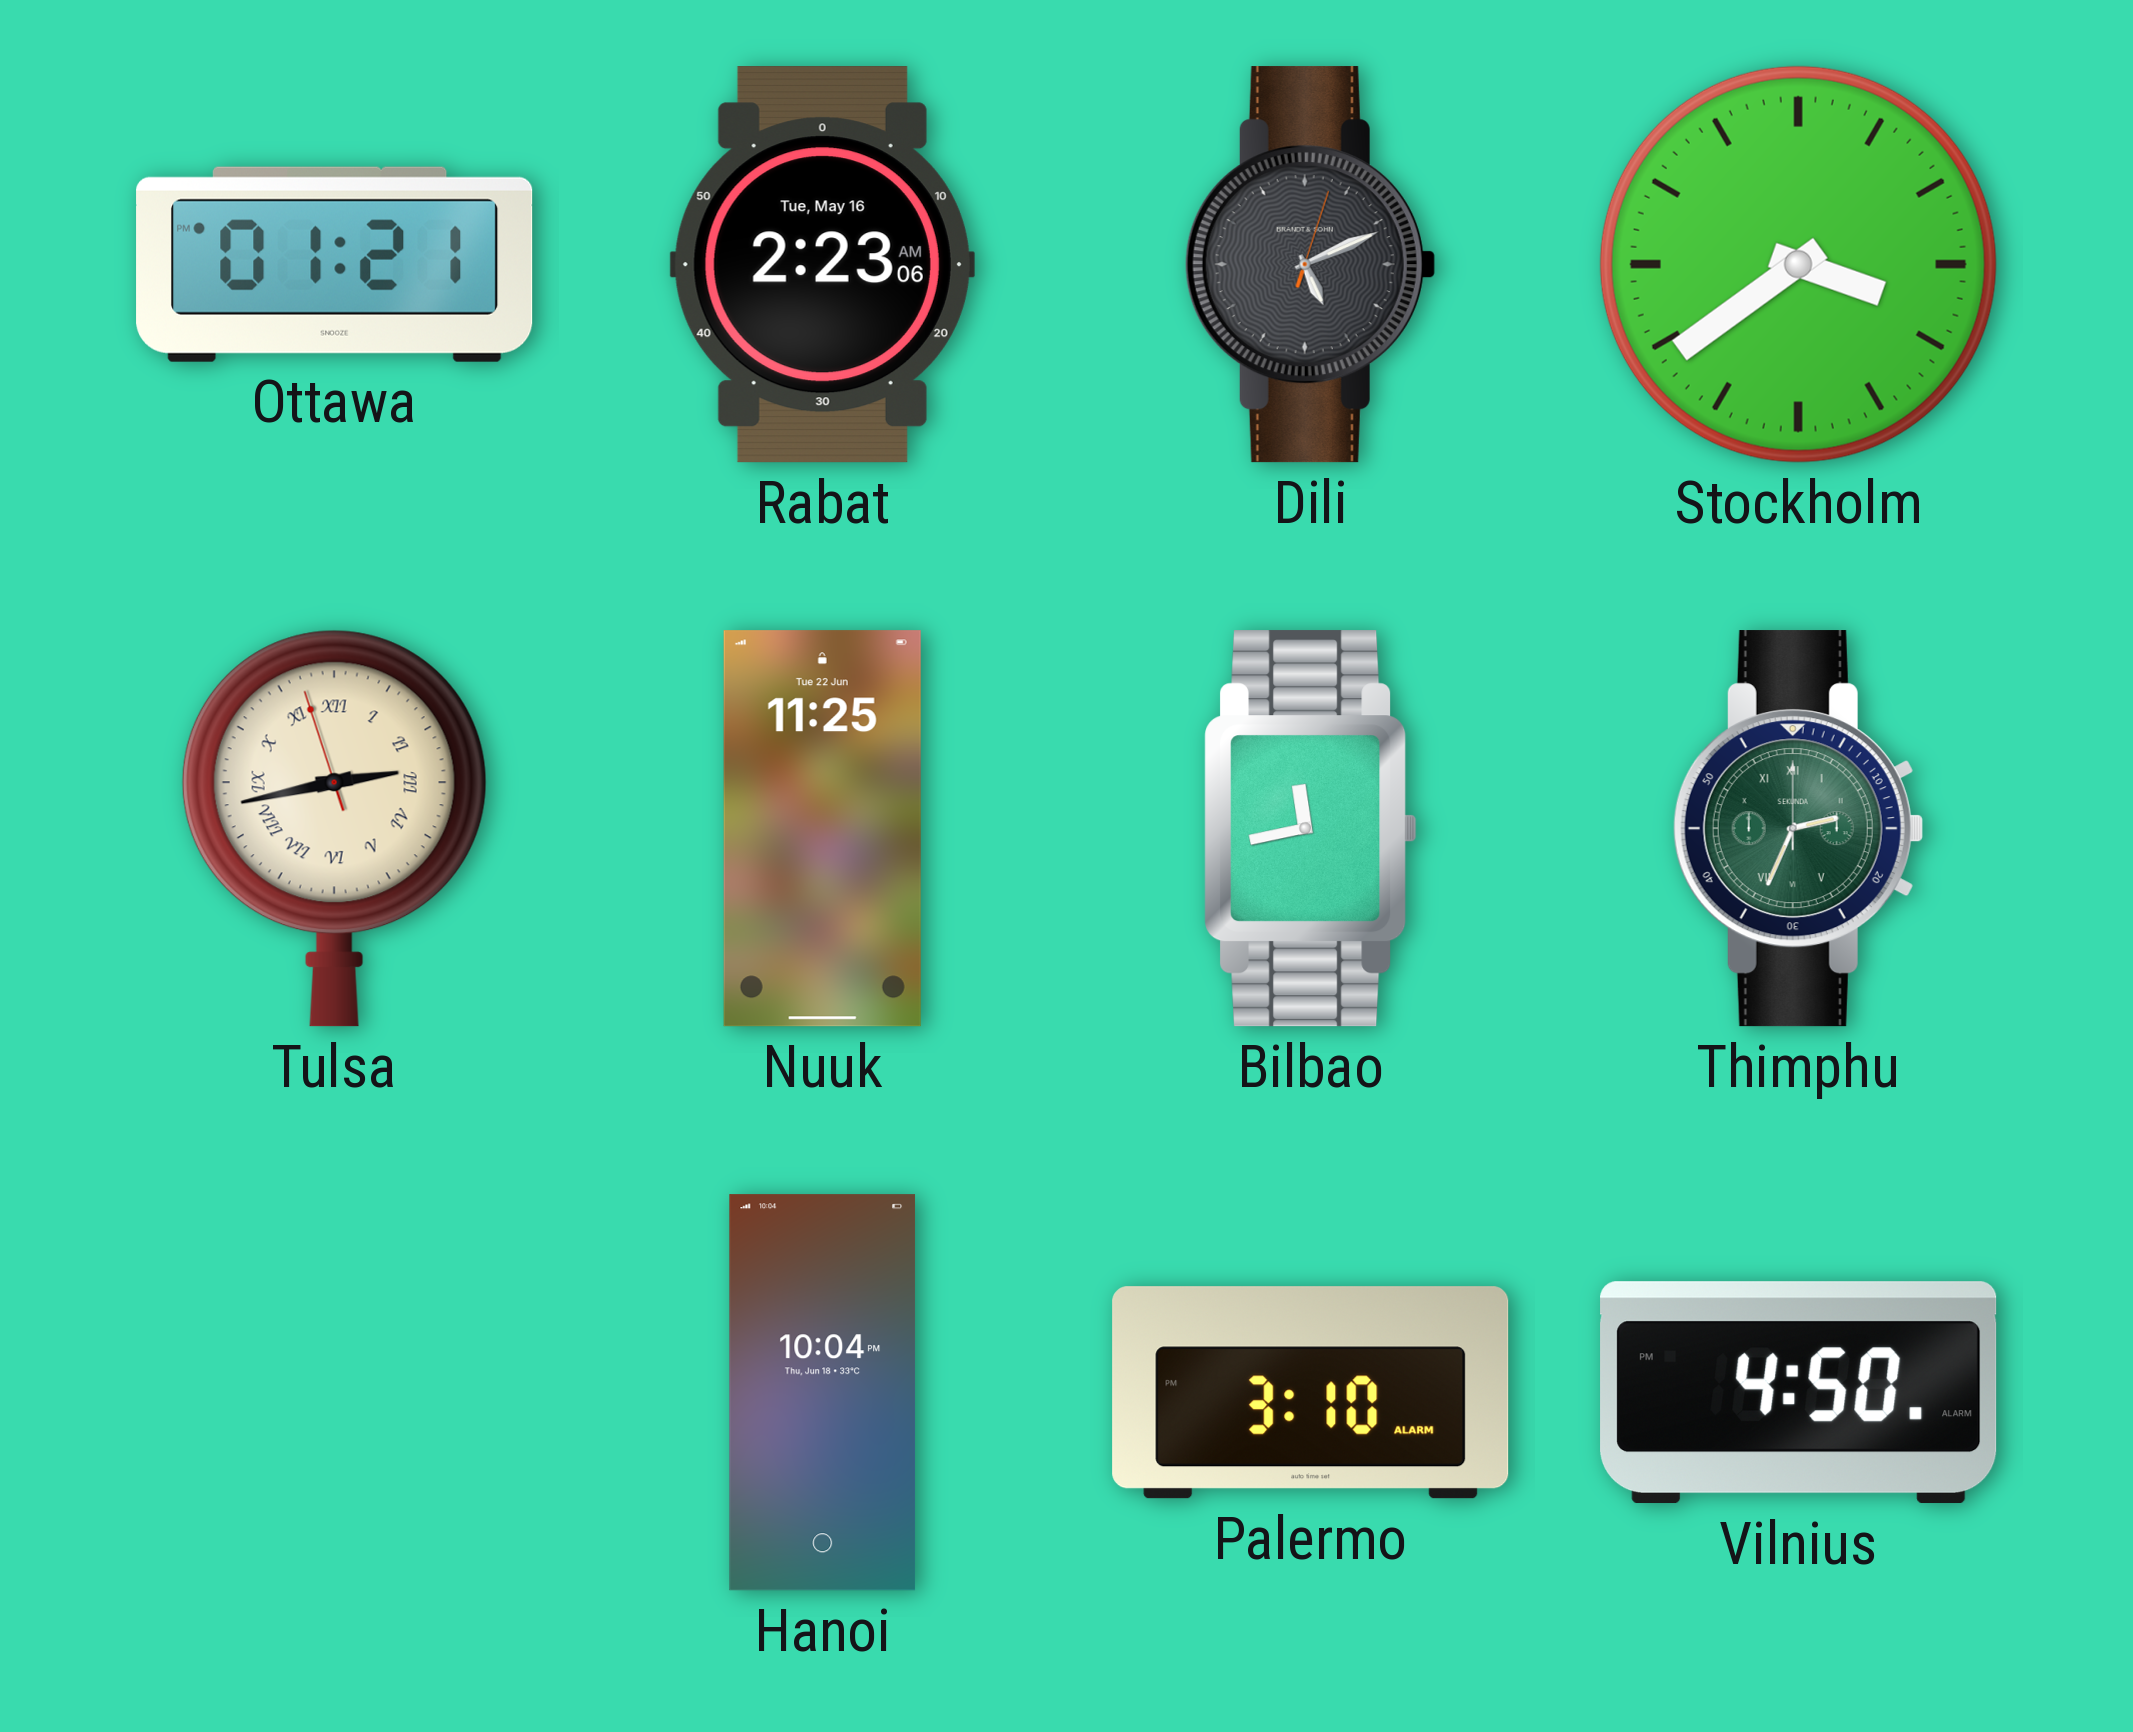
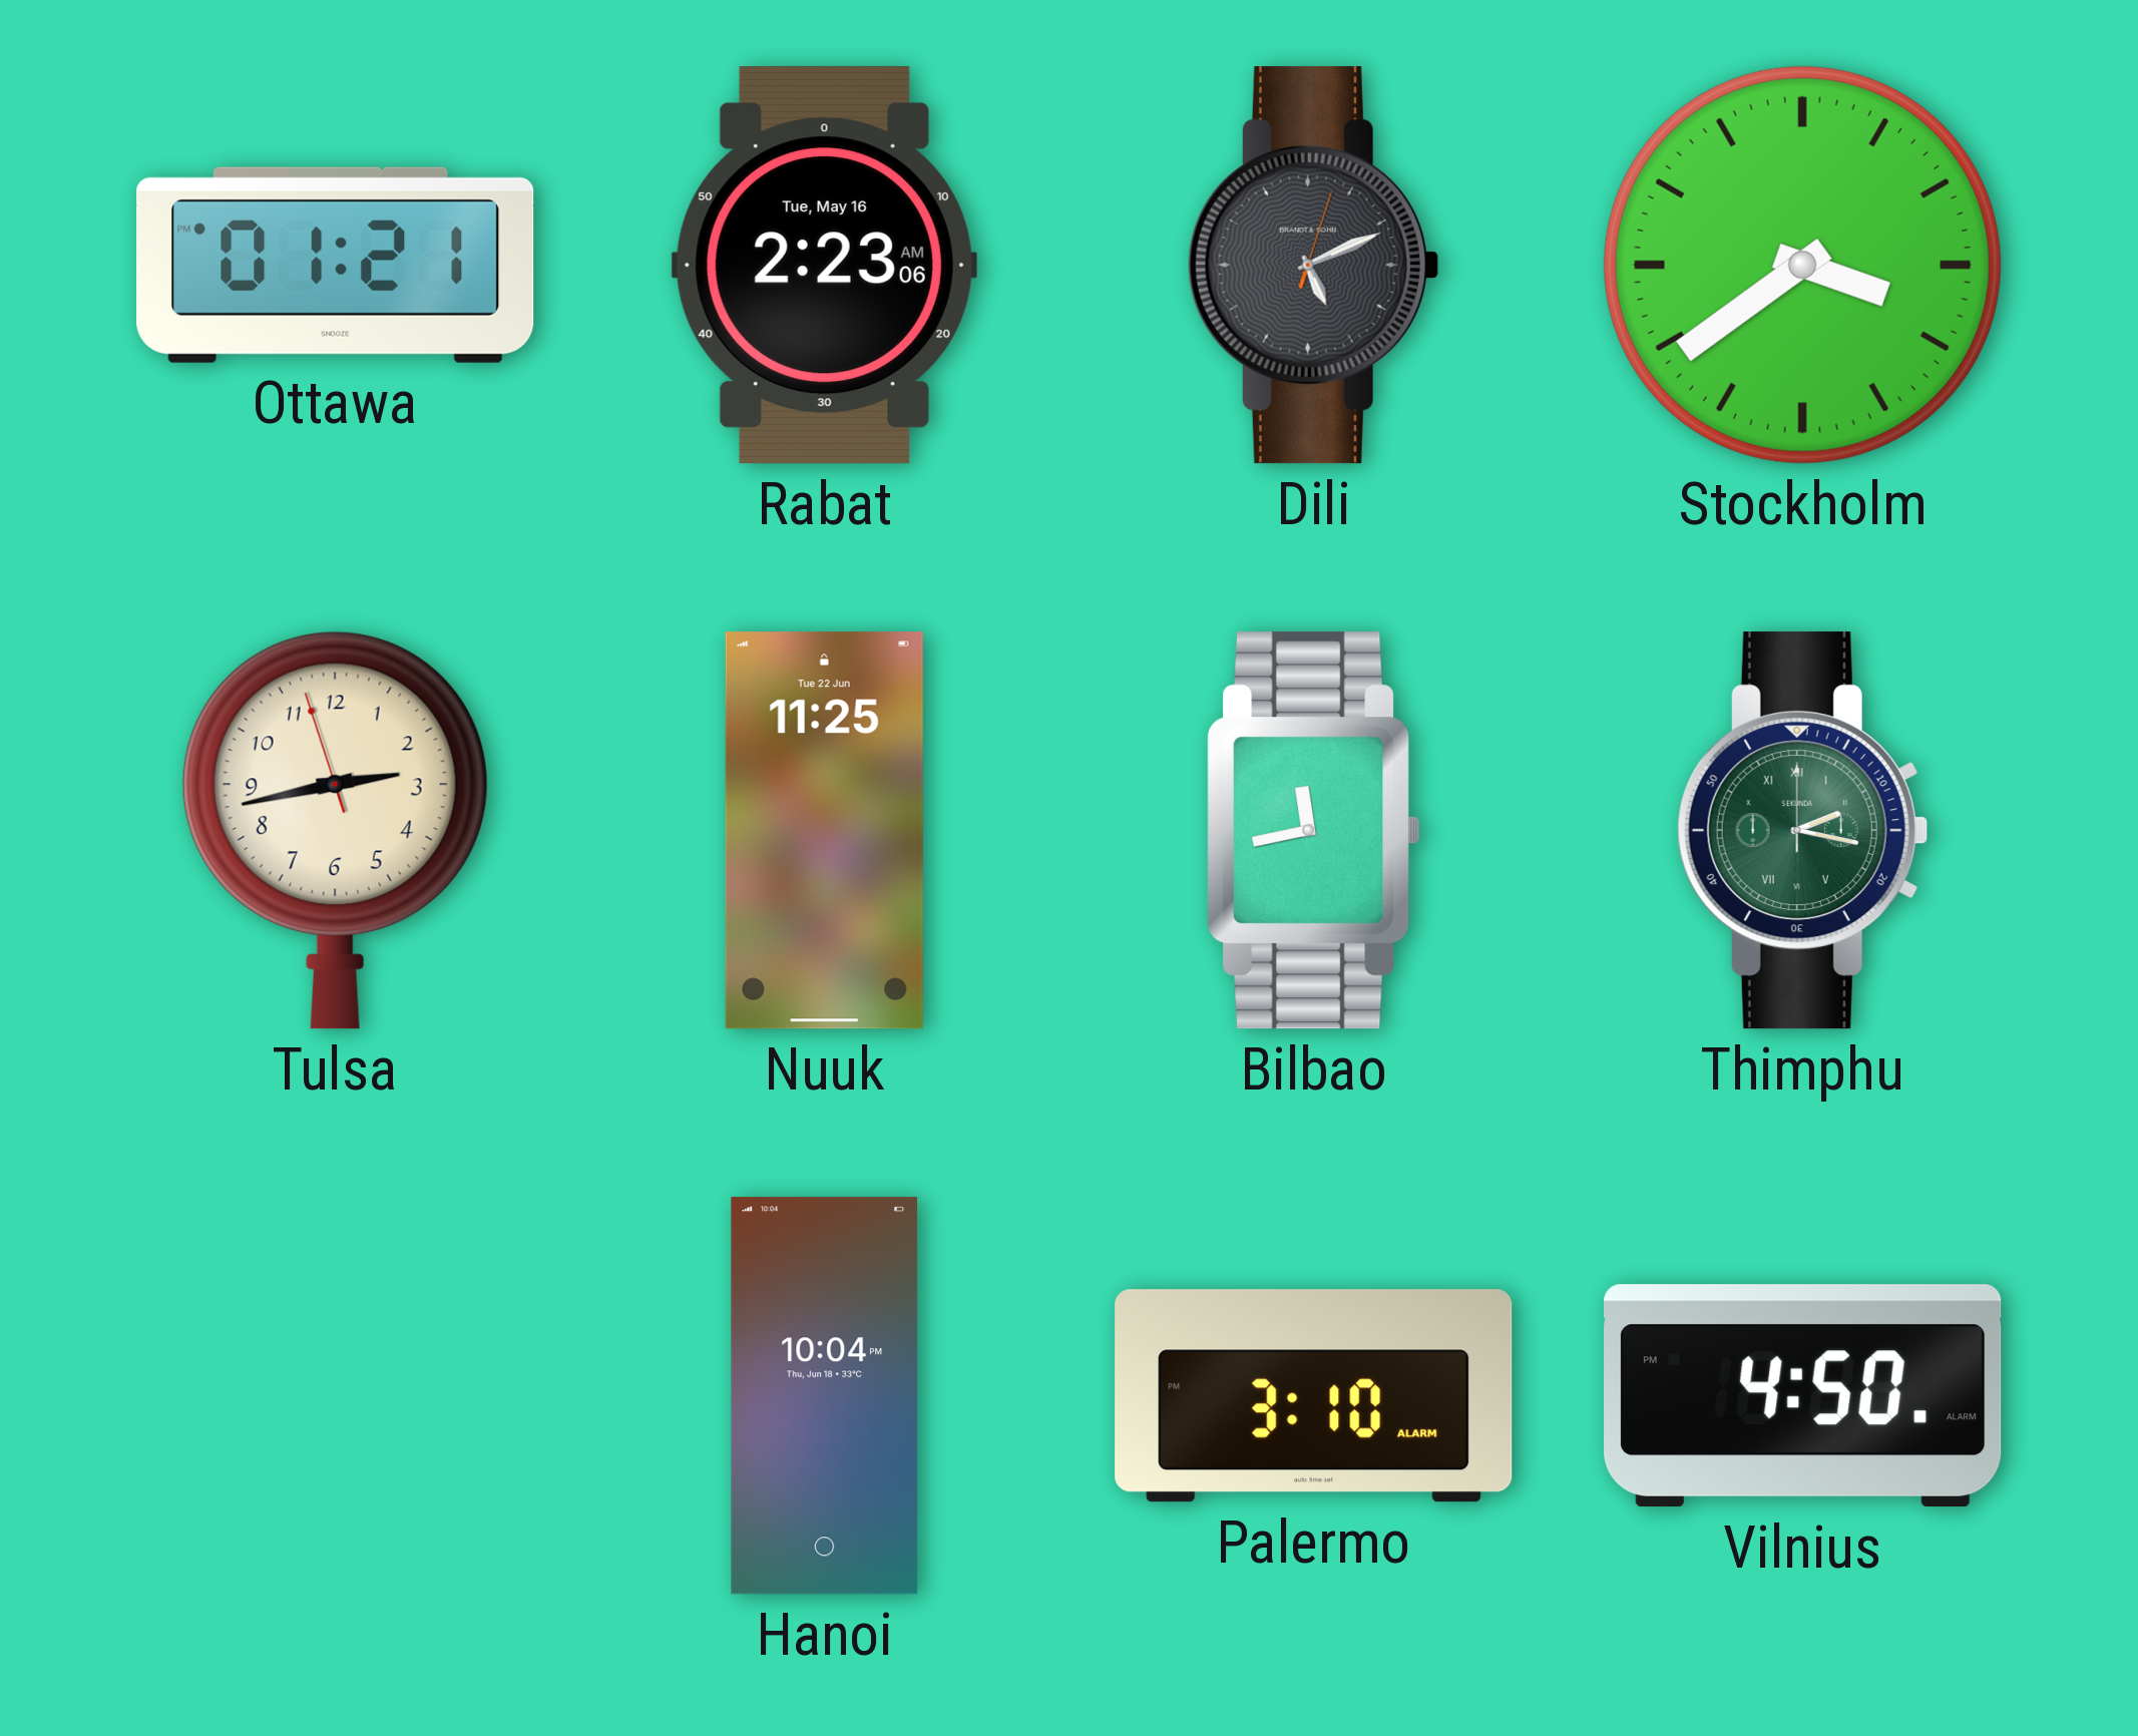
Tulsa numerals: Roman -> Arabic
Thimphu: 2:34 -> 2:17
